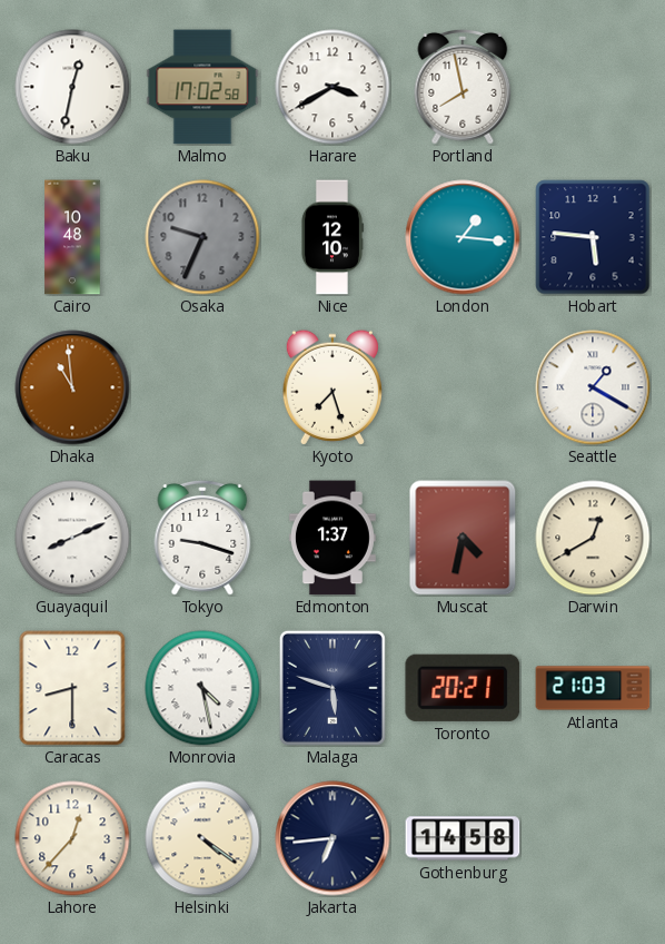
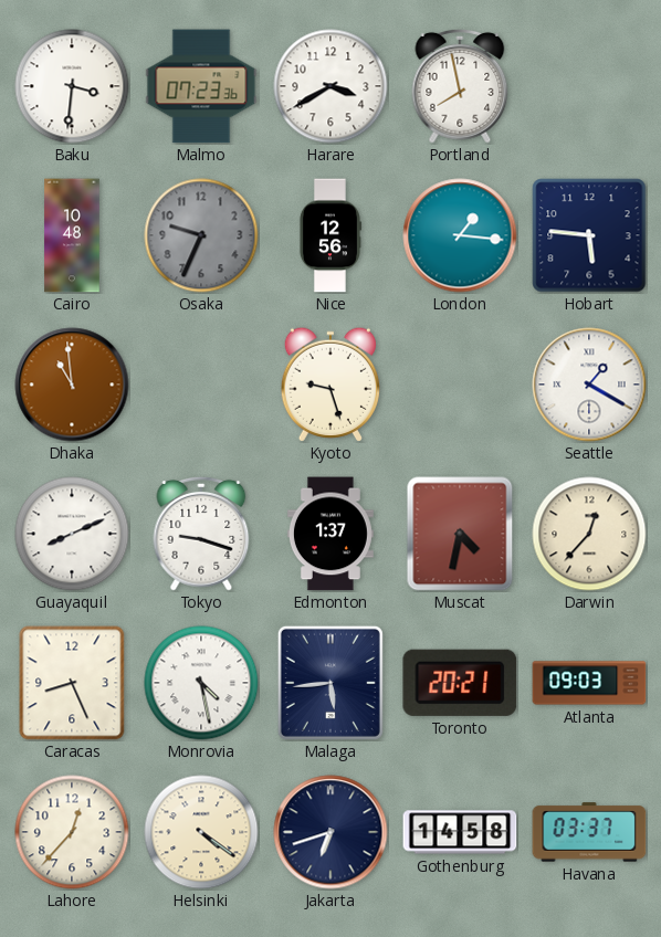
Baku: 12:32 -> 3:31
Malmo: 17:02 -> 07:23
Nice: 12:10 -> 12:56
Kyoto: 7:27 -> 9:27
Darwin: 12:40 -> 12:37
Caracas: 8:30 -> 8:26
Malaga: 5:48 -> 5:44
Atlanta: 21:03 -> 09:03
Jakarta: 6:44 -> 6:42
Havana: none -> 03:37
